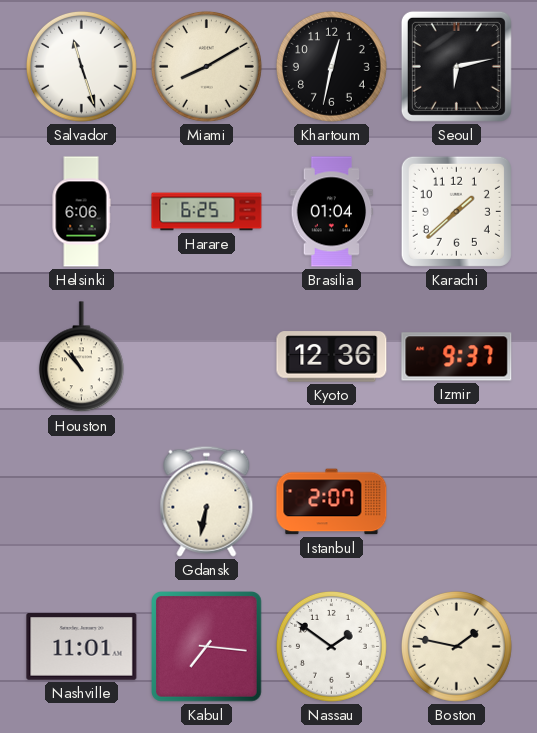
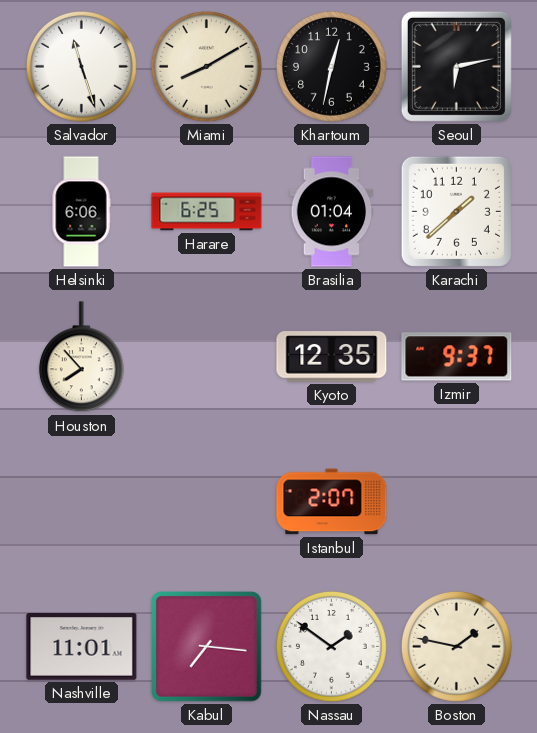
Houston: 10:53 -> 7:53
Kyoto: 12:36 -> 12:35
Gdansk: 6:32 -> none
